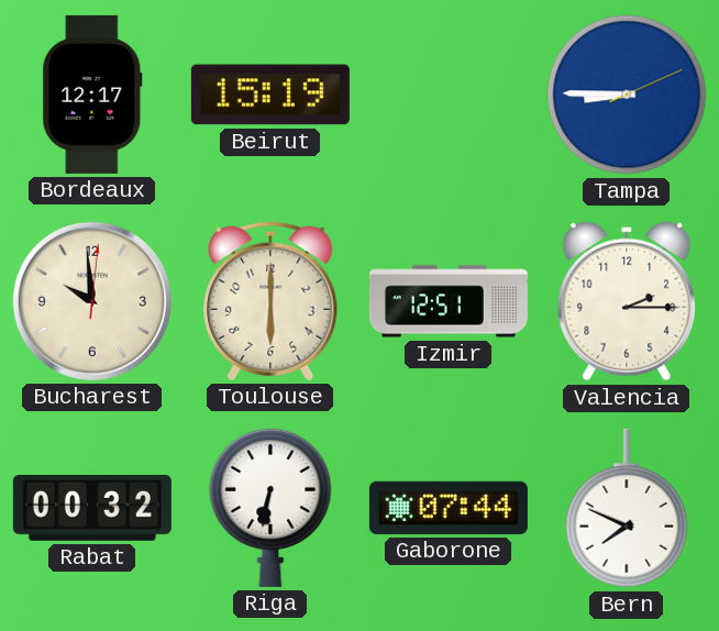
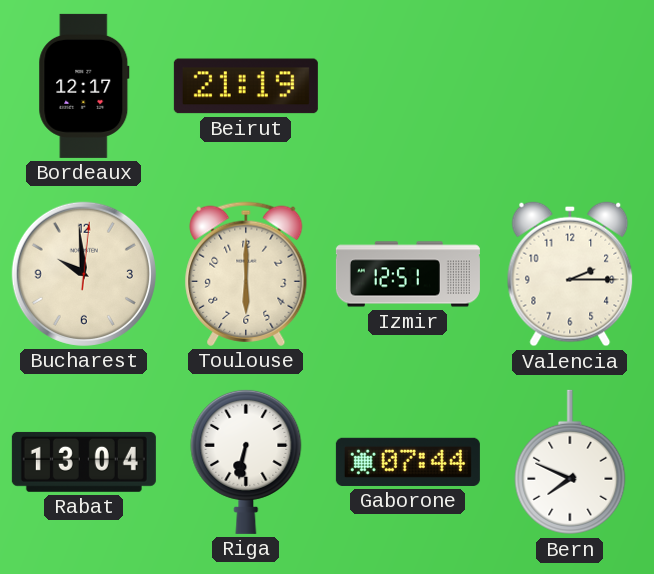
Beirut: 15:19 -> 21:19
Tampa: 8:45 -> none
Rabat: 00:32 -> 13:04
